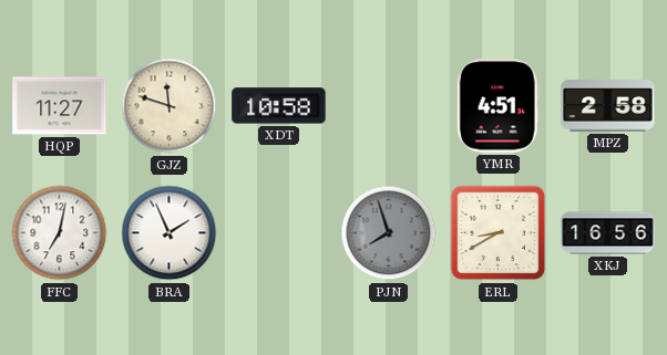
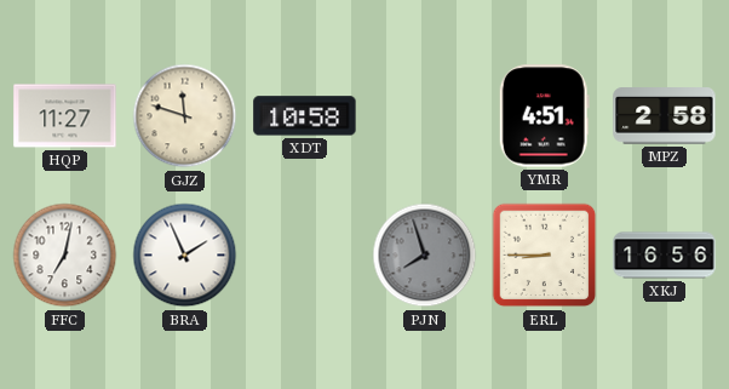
ERL: 8:40 -> 8:45
